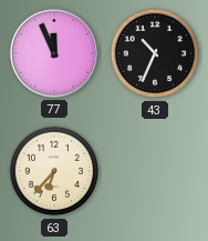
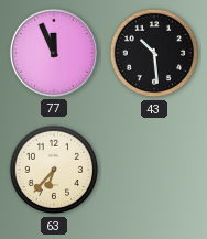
43: 10:34 -> 10:29
